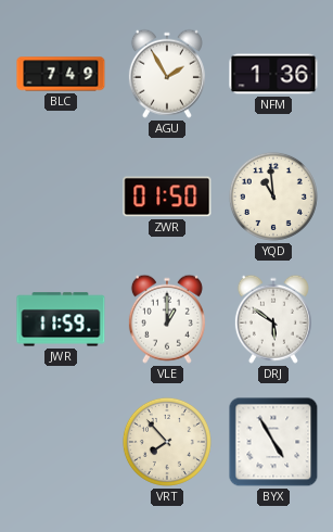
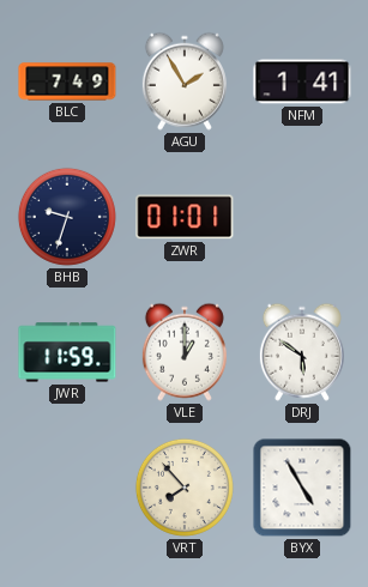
NFM: 1:36 -> 1:41
BHB: none -> 9:33
ZWR: 01:50 -> 01:01
YQD: 10:59 -> none
